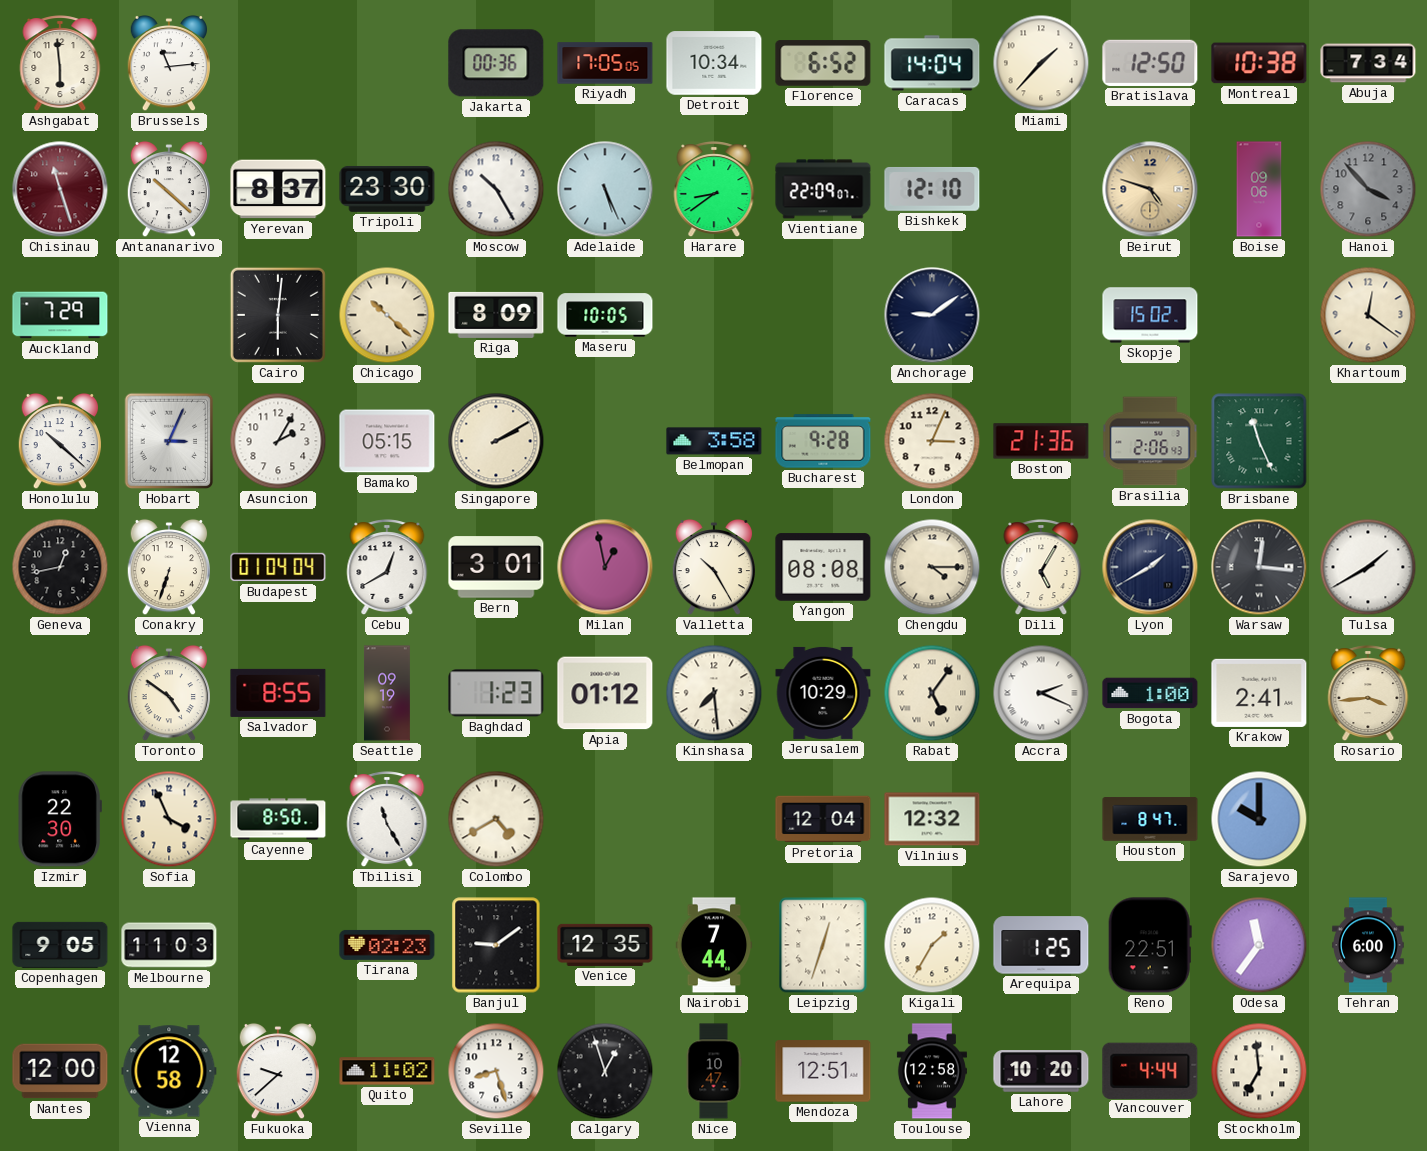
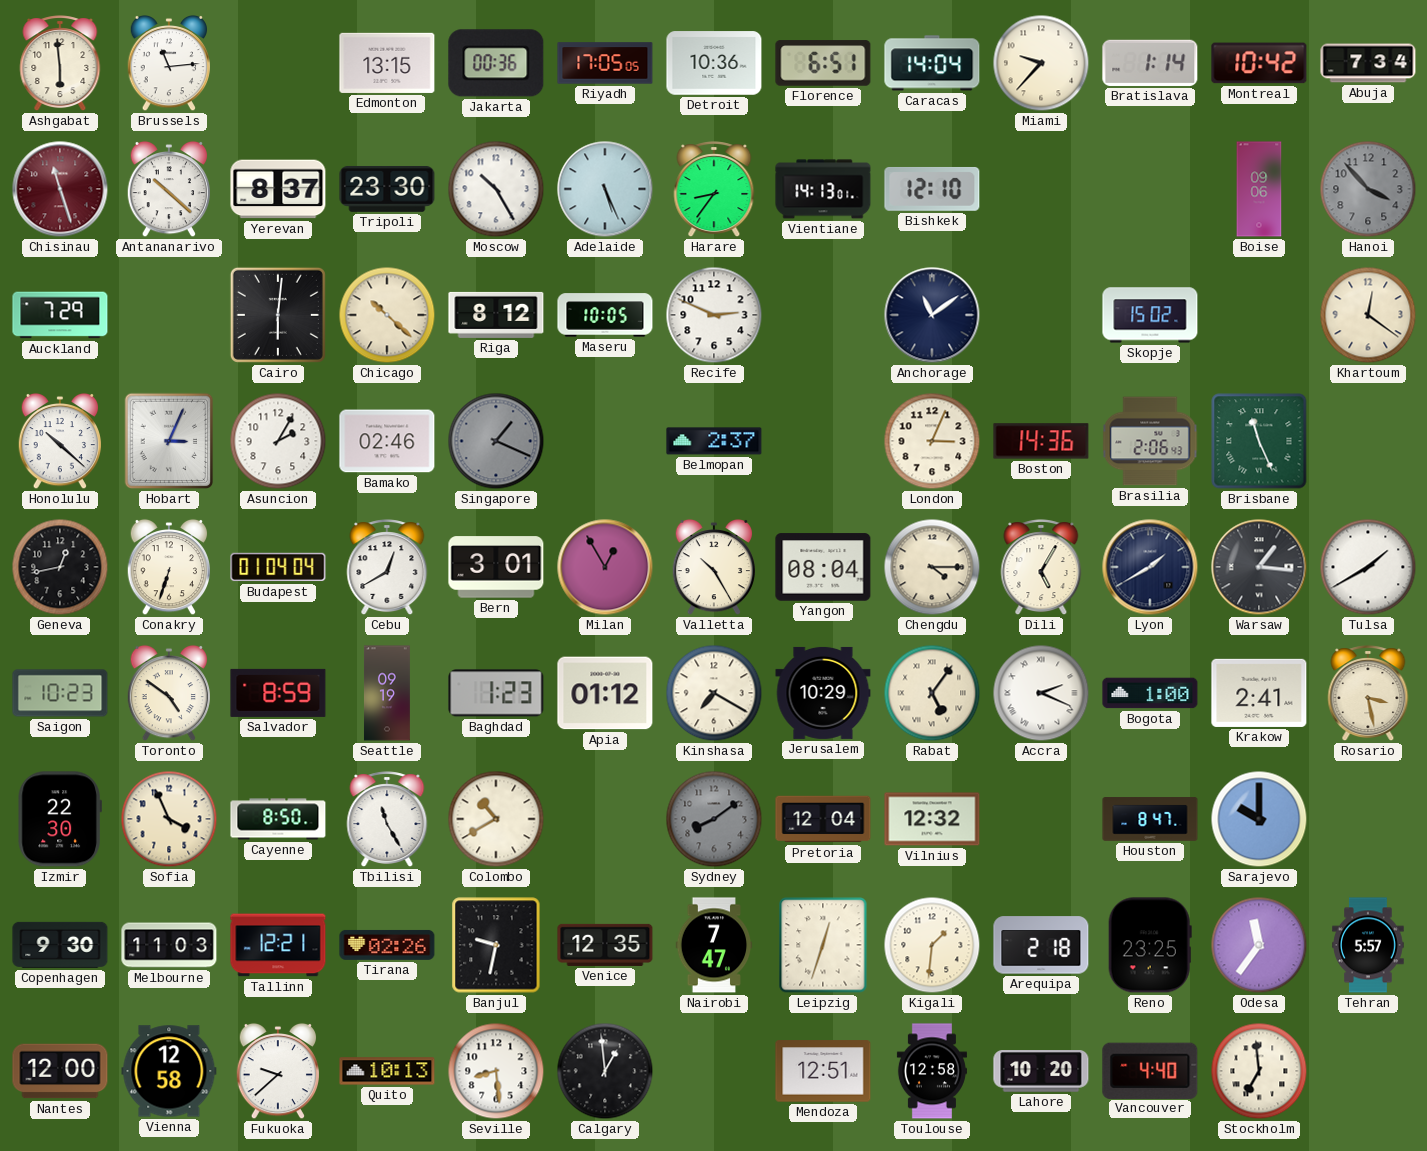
Edmonton: none -> 13:15
Detroit: 10:34 -> 10:36
Florence: 6:52 -> 6:51
Miami: 1:37 -> 9:37
Bratislava: 12:50 -> 1:14
Montreal: 10:38 -> 10:42
Harare: 8:39 -> 8:36
Vientiane: 22:09 -> 14:13
Beirut: 4:48 -> none
Riga: 8:09 -> 8:12
Recife: none -> 2:49
Anchorage: 9:09 -> 11:09
Bamako: 05:15 -> 02:46
Singapore: 2:10 -> 1:19
Singapore dial: cream -> grey
Belmopan: 3:58 -> 2:37
Bucharest: 9:28 -> none
Boston: 21:36 -> 14:36
Milan: 12:58 -> 12:55
Yangon: 08:08 -> 08:04
Warsaw: 12:16 -> 1:16
Saigon: none -> 10:23
Salvador: 8:55 -> 8:59
Kinshasa: 7:29 -> 7:20
Rosario: 3:44 -> 3:28
Colombo: 4:40 -> 10:40
Sydney: none -> 8:09
Copenhagen: 9:05 -> 9:30
Tallinn: none -> 12:21
Tirana: 02:23 -> 02:26
Banjul: 9:09 -> 9:32
Nairobi: 7:44 -> 7:47
Kigali: 1:35 -> 1:31
Arequipa: 1:25 -> 2:18
Reno: 22:51 -> 23:25
Tehran: 6:00 -> 5:57
Quito: 11:02 -> 10:13
Seville: 8:27 -> 8:29
Calgary: 12:57 -> 12:59
Nice: 10:47 -> none
Vancouver: 4:44 -> 4:40
